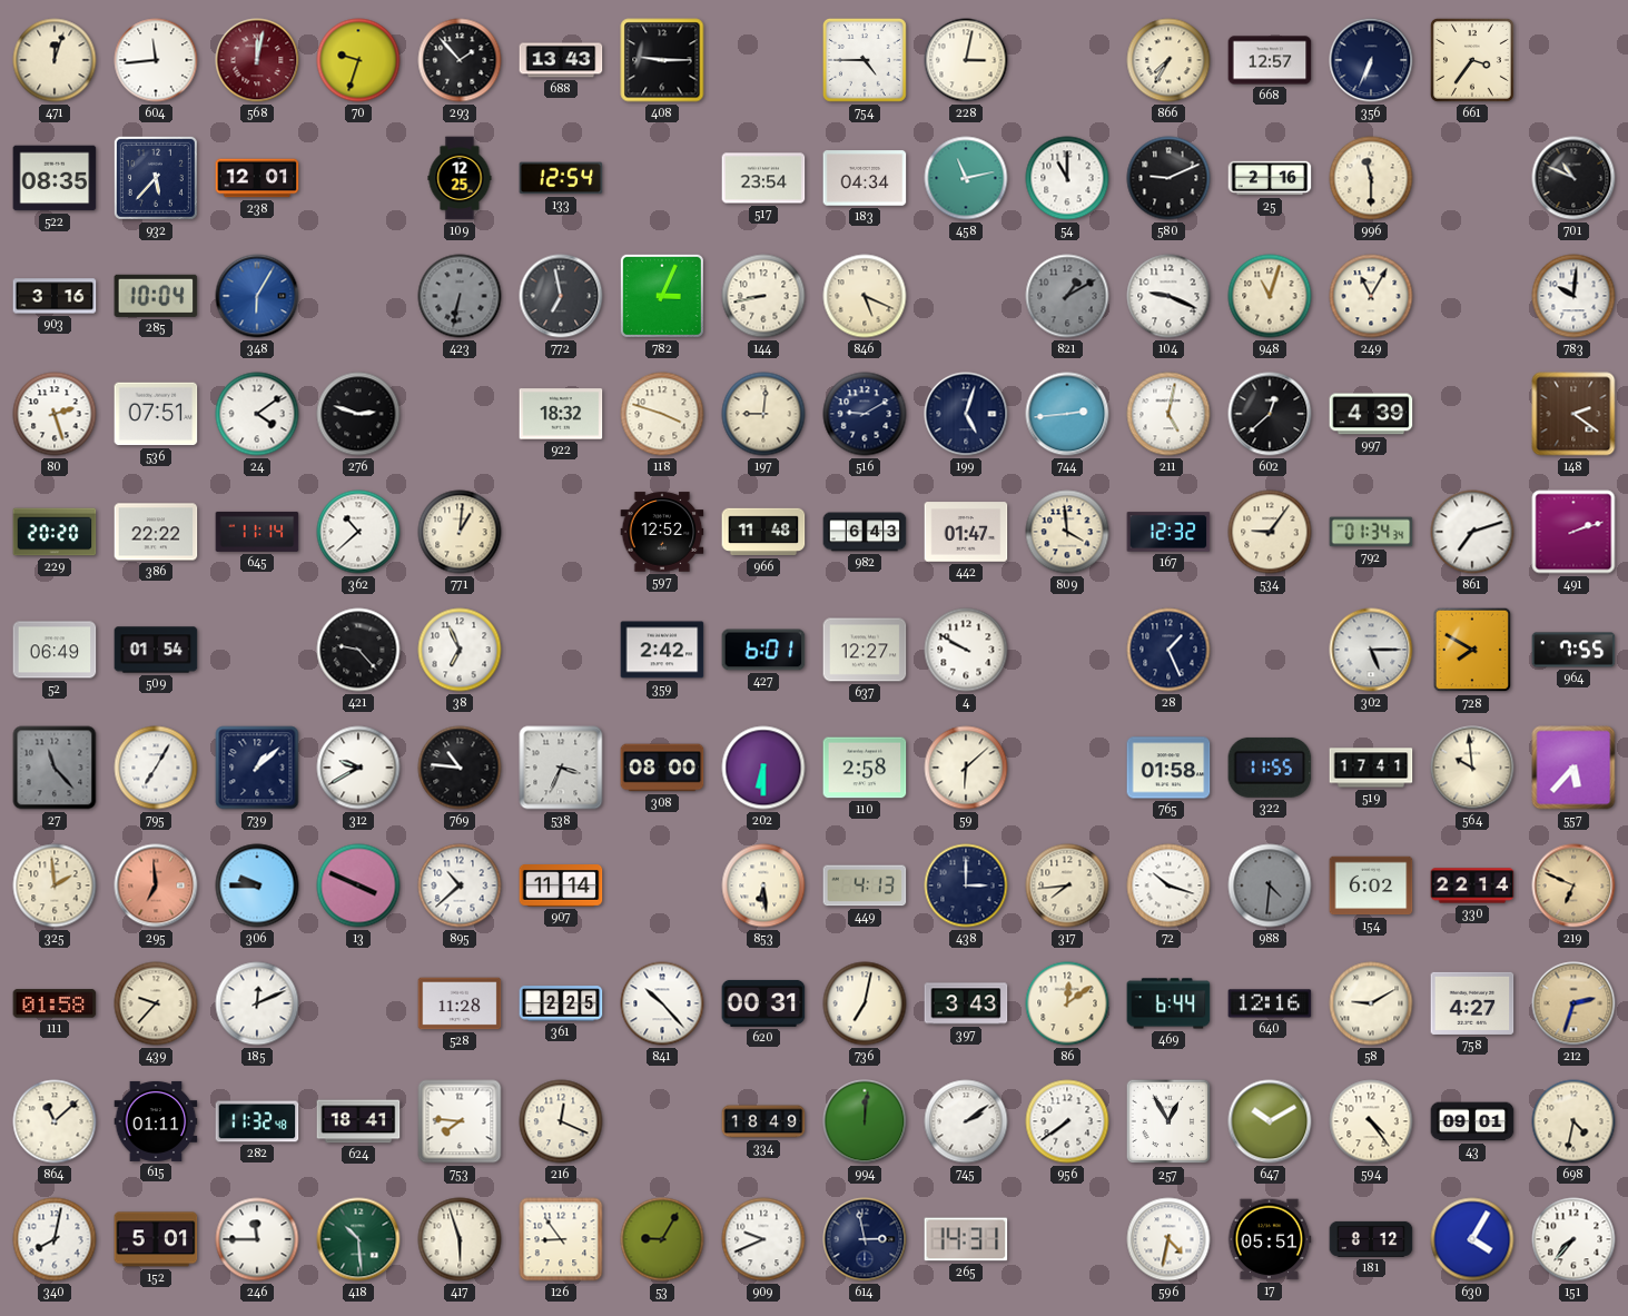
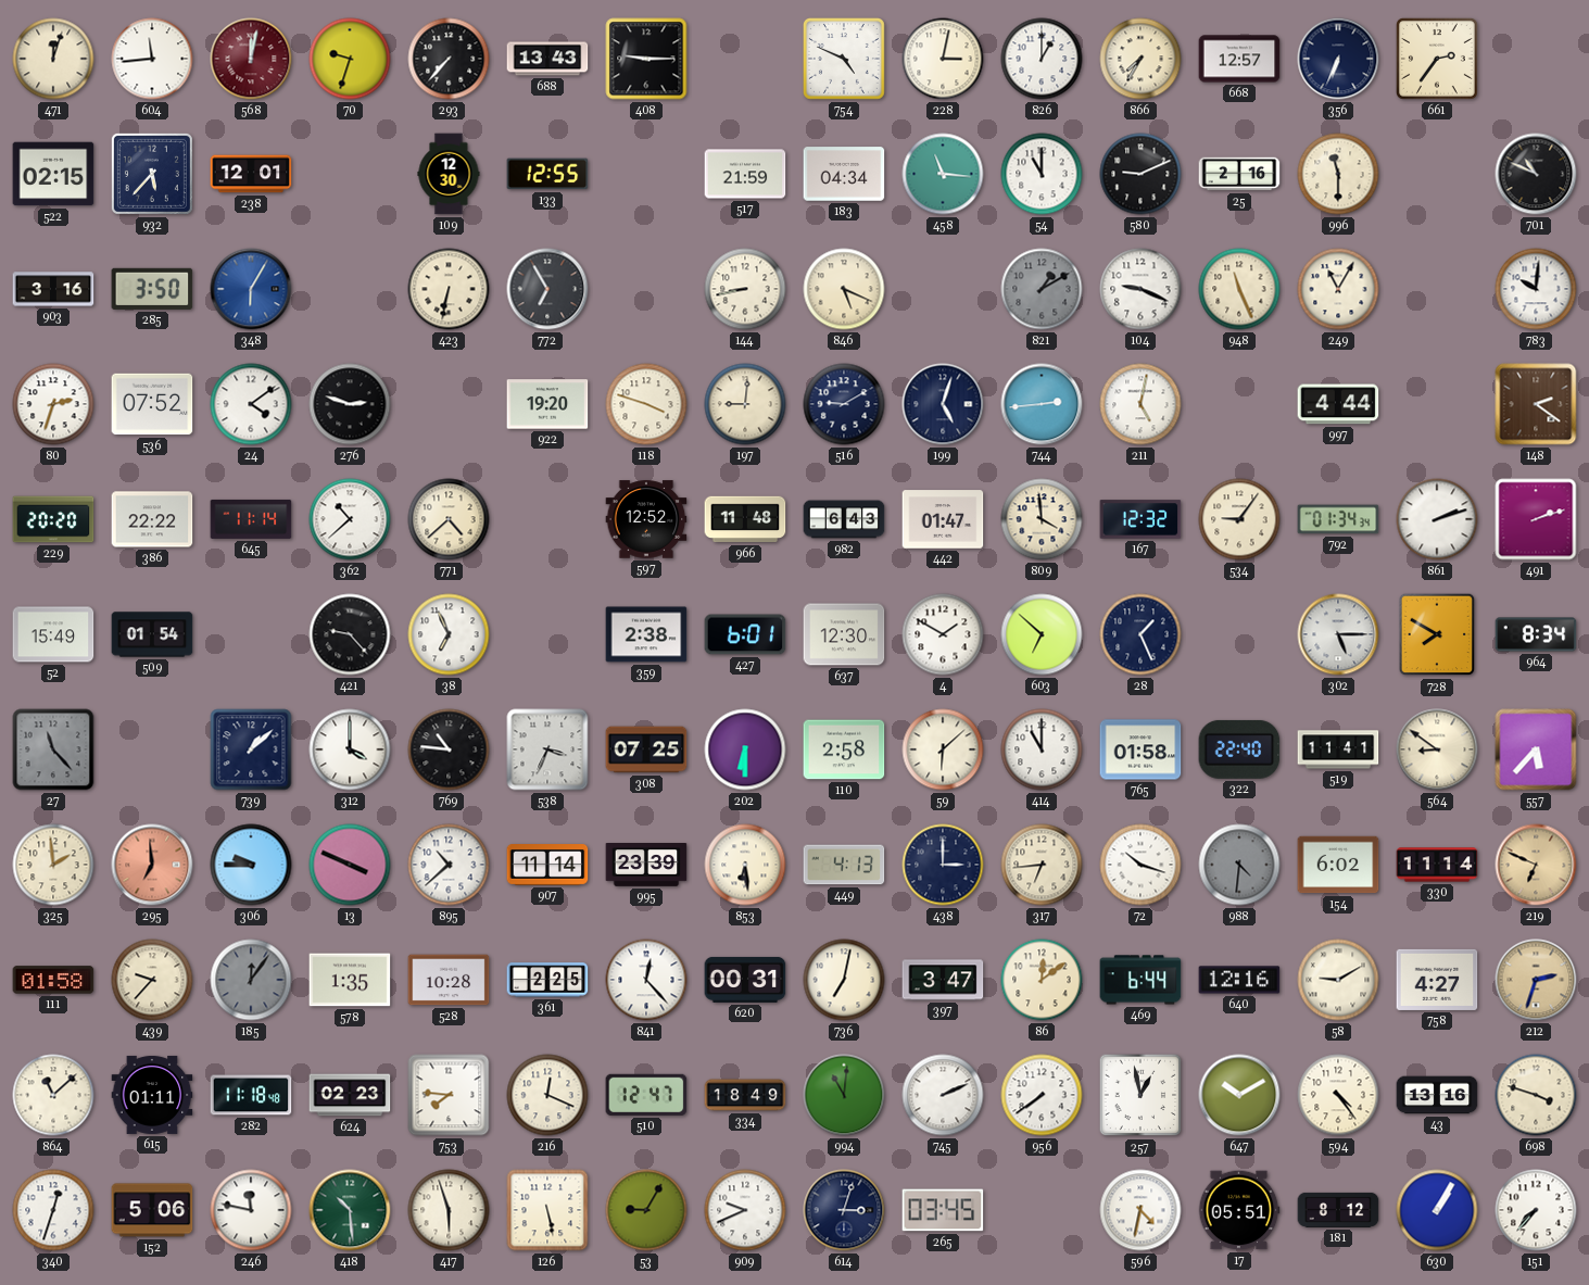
293: 1:53 -> 7:37
754: 4:45 -> 4:49
826: none -> 1:00
661: 3:36 -> 2:36
522: 08:35 -> 02:15
109: 12:25 -> 12:30
133: 12:54 -> 12:55
517: 23:54 -> 21:59
458: 11:13 -> 11:16
285: 10:04 -> 3:50
423 dial: grey -> cream
772: 6:58 -> 6:55
782: 3:04 -> none
948: 11:03 -> 11:26
80: 2:27 -> 2:33
536: 07:51 -> 07:52
922: 18:32 -> 19:20
602: 12:38 -> none
997: 4:39 -> 4:44
771: 1:01 -> 4:38
861: 7:12 -> 2:12
52: 06:49 -> 15:49
359: 2:42 -> 2:38
637: 12:27 -> 12:30
4: 9:50 -> 1:50
603: none -> 6:52
964: 7:55 -> 8:34
795: 7:05 -> none
312: 9:40 -> 4:00
308: 08:00 -> 07:25
414: none -> 11:00
322: 11:55 -> 22:40
519: 17:41 -> 11:41
564: 9:59 -> 8:51
995: none -> 23:39
317: 7:44 -> 6:44
330: 22:14 -> 11:14
185: 12:11 -> 12:06
185 dial: white -> grey
578: none -> 1:35
528: 11:28 -> 10:28
841: 10:23 -> 12:23
397: 3:43 -> 3:47
282: 11:32 -> 11:18
624: 18:41 -> 02:23
510: none -> 12:47
994: 12:01 -> 11:01
745: 2:09 -> 2:11
257: 12:55 -> 12:58
43: 09:01 -> 13:16
698: 4:32 -> 3:48
340: 8:02 -> 12:33
152: 5:01 -> 5:06
246: 11:45 -> 11:47
126: 8:54 -> 5:28
614: 2:58 -> 3:03
265: 14:31 -> 03:45
630: 4:05 -> 1:05
